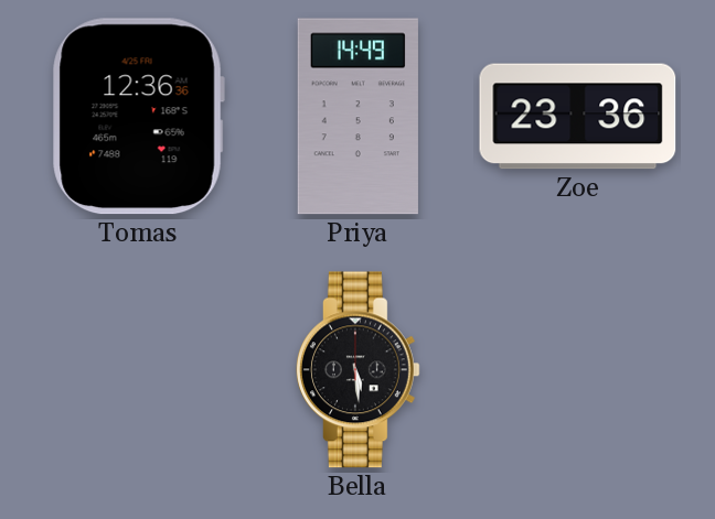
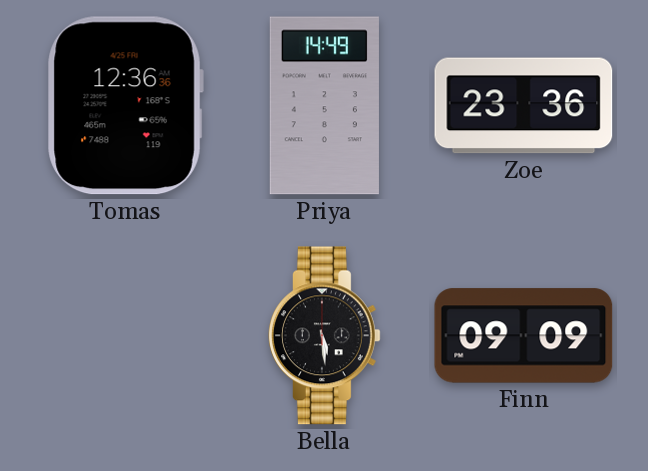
Finn: none -> 09:09
